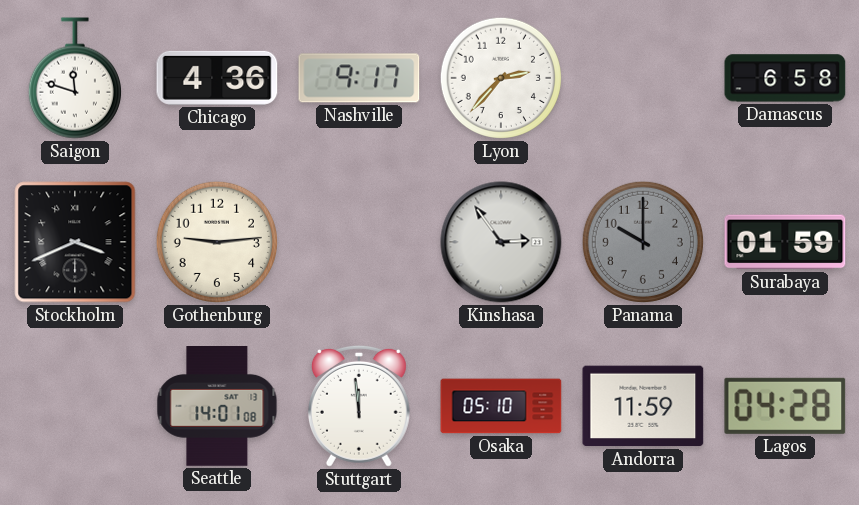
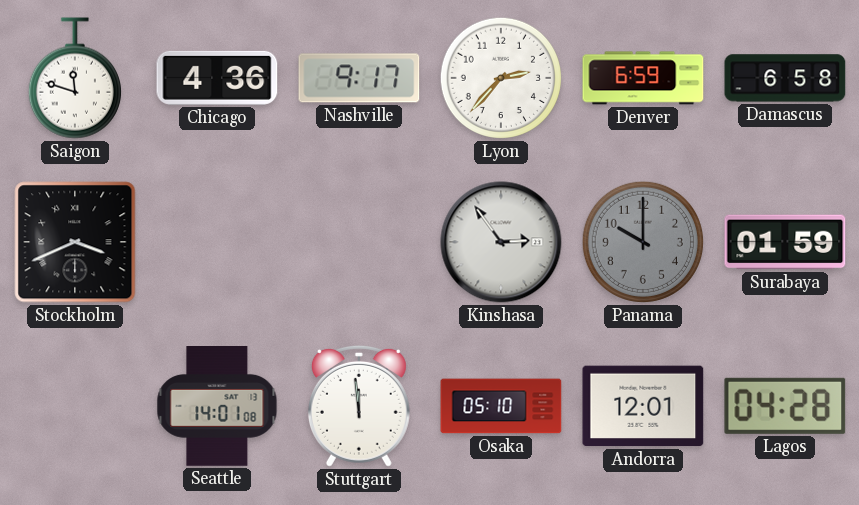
Denver: none -> 6:59
Gothenburg: 9:14 -> none
Andorra: 11:59 -> 12:01
